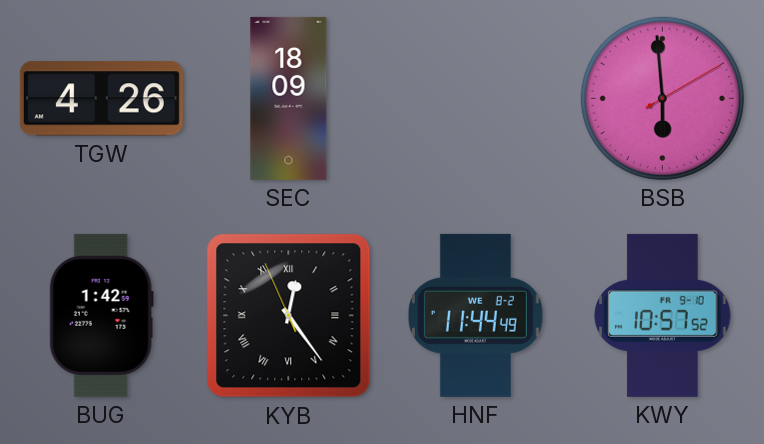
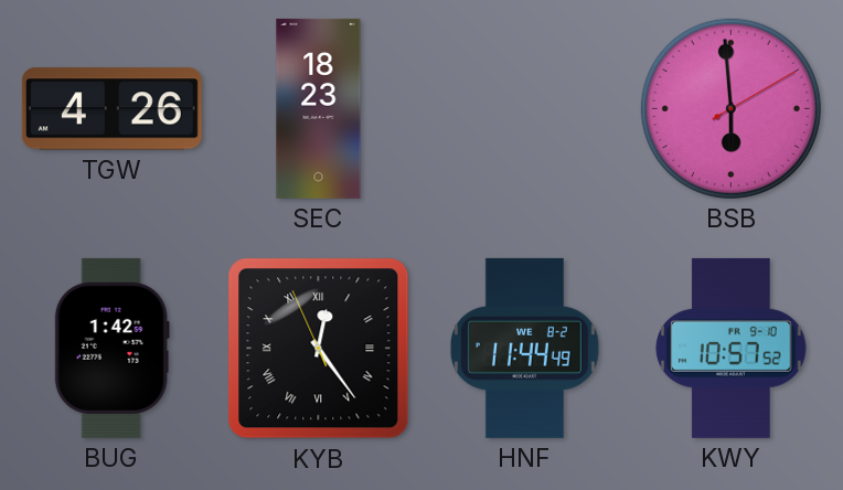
SEC: 18:09 -> 18:23
